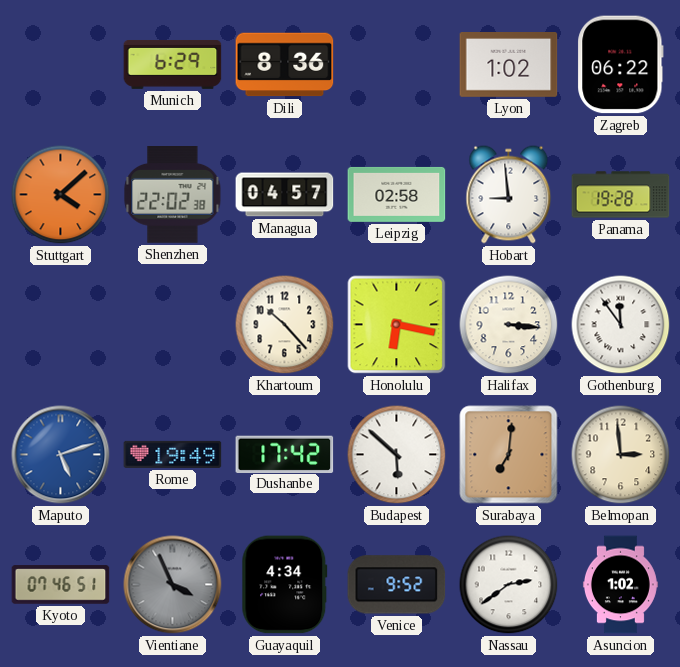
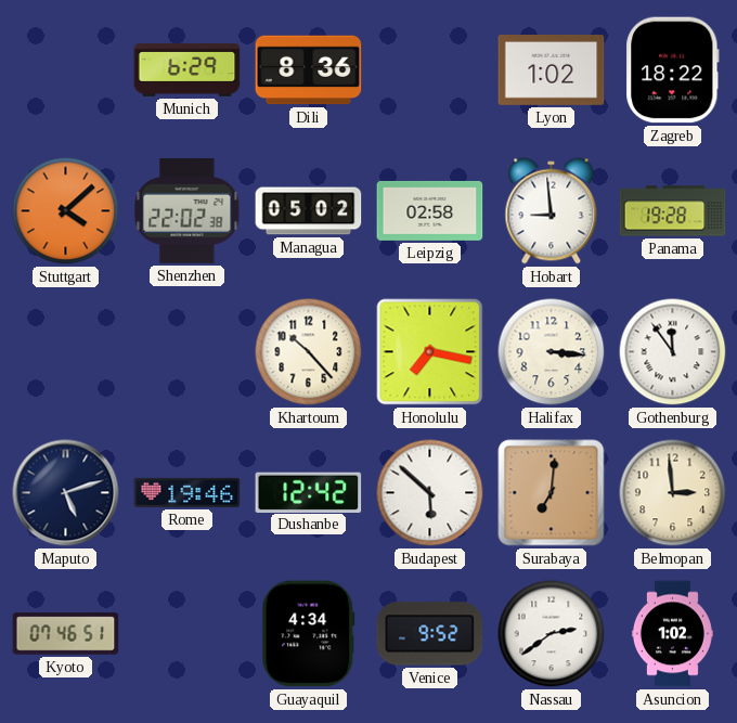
Zagreb: 06:22 -> 18:22
Managua: 04:57 -> 05:02
Honolulu: 6:17 -> 7:17
Maputo dial: blue -> navy
Rome: 19:49 -> 19:46
Dushanbe: 17:42 -> 12:42
Vientiane: 3:56 -> none
